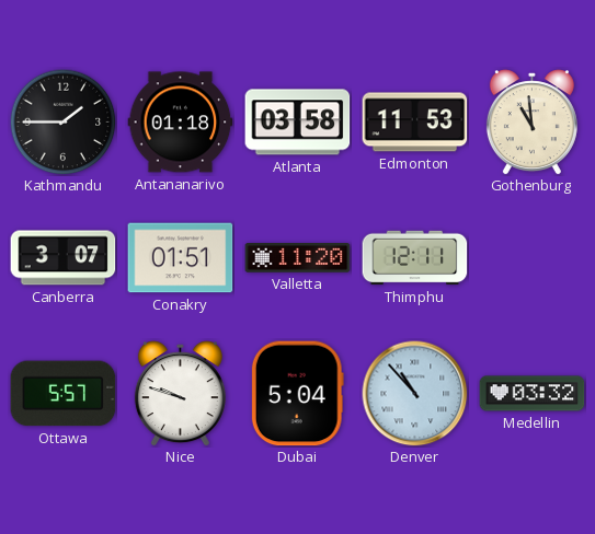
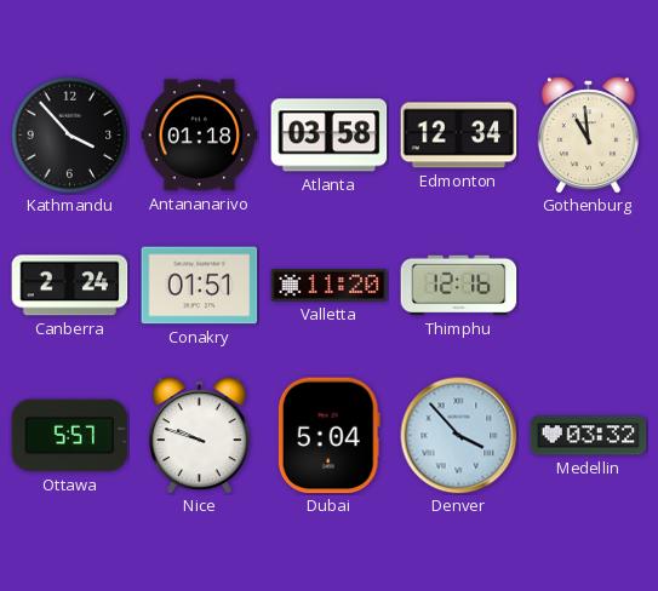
Kathmandu: 1:45 -> 3:53
Edmonton: 11:53 -> 12:34
Canberra: 3:07 -> 2:24
Thimphu: 12:11 -> 12:16
Denver: 10:53 -> 3:53
